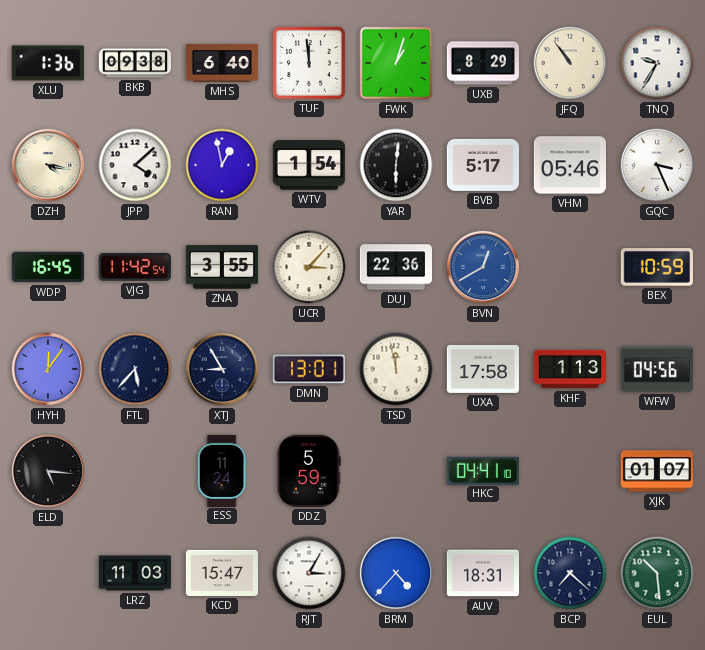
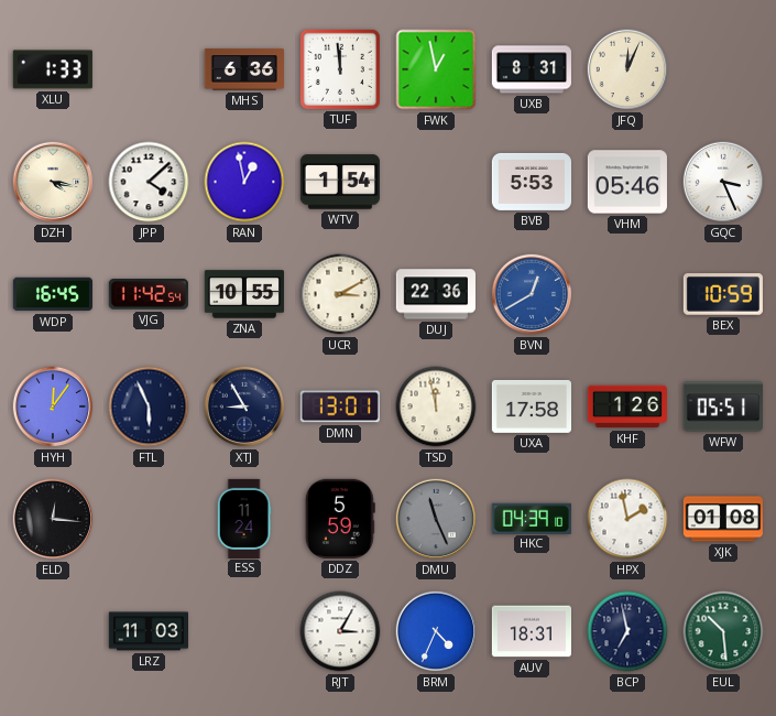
XLU: 1:36 -> 1:33
BKB: 09:38 -> none
MHS: 6:40 -> 6:36
FWK: 1:03 -> 12:58
UXB: 8:29 -> 8:31
JFQ: 10:54 -> 12:04
TNQ: 9:35 -> none
YAR: 6:01 -> none
BVB: 5:17 -> 5:53
ZNA: 3:55 -> 10:55
UCR: 3:07 -> 3:10
FTL: 5:37 -> 5:56
KHF: 1:13 -> 1:26
WFW: 04:56 -> 05:51
ELD: 5:16 -> 12:16
DMU: none -> 11:26
HKC: 04:41 -> 04:39
HPX: none -> 1:58
XJK: 01:07 -> 01:08
KCD: 15:47 -> none
BRM: 4:37 -> 4:34
BCP: 7:22 -> 6:58
